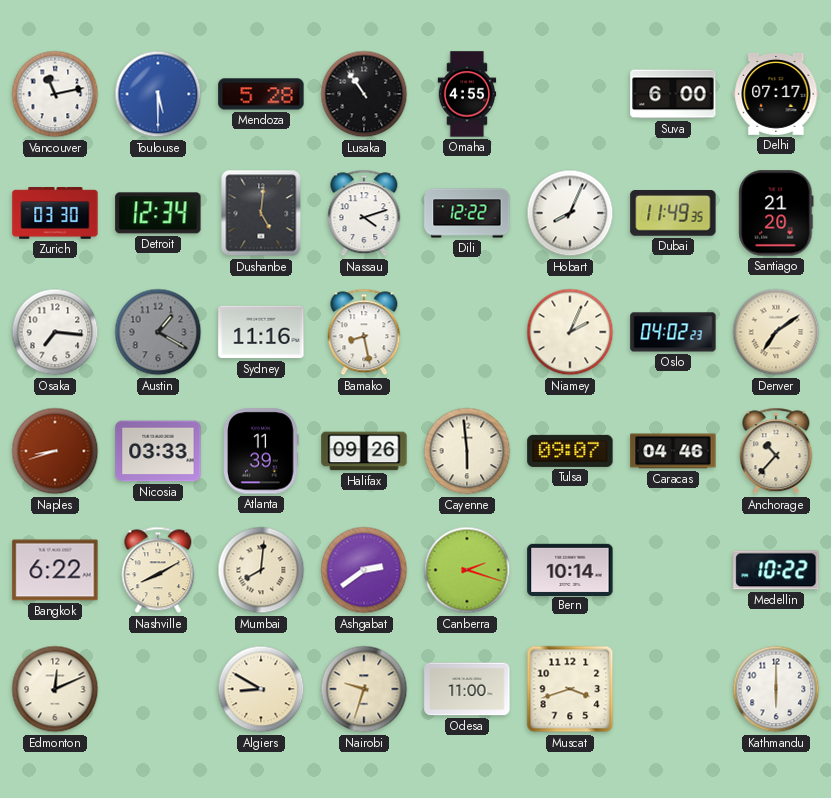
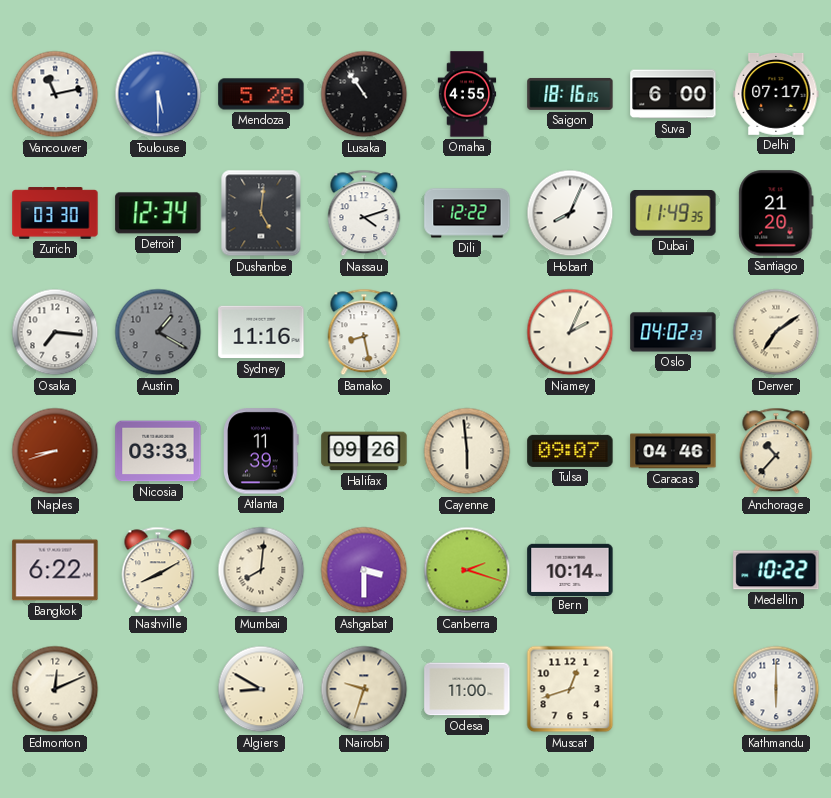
Saigon: none -> 18:16
Ashgabat: 2:39 -> 3:30
Muscat: 3:42 -> 12:42
